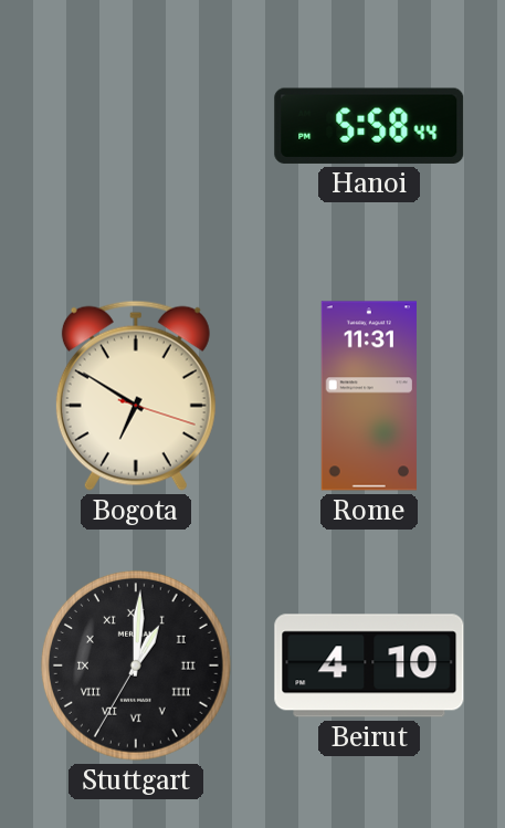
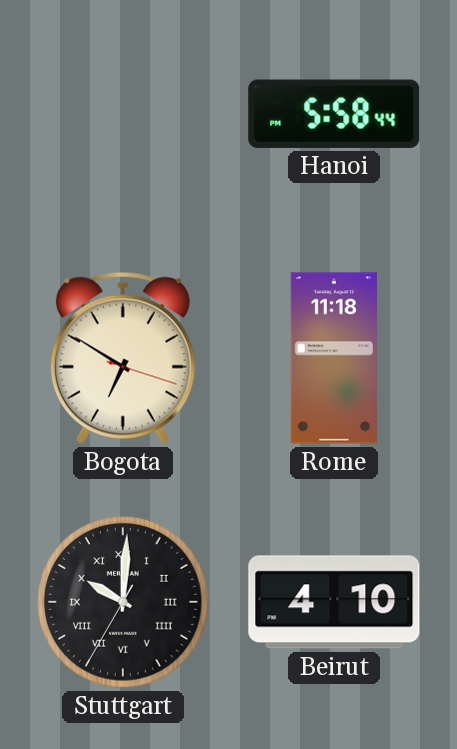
Rome: 11:31 -> 11:18
Stuttgart: 1:00 -> 10:00
